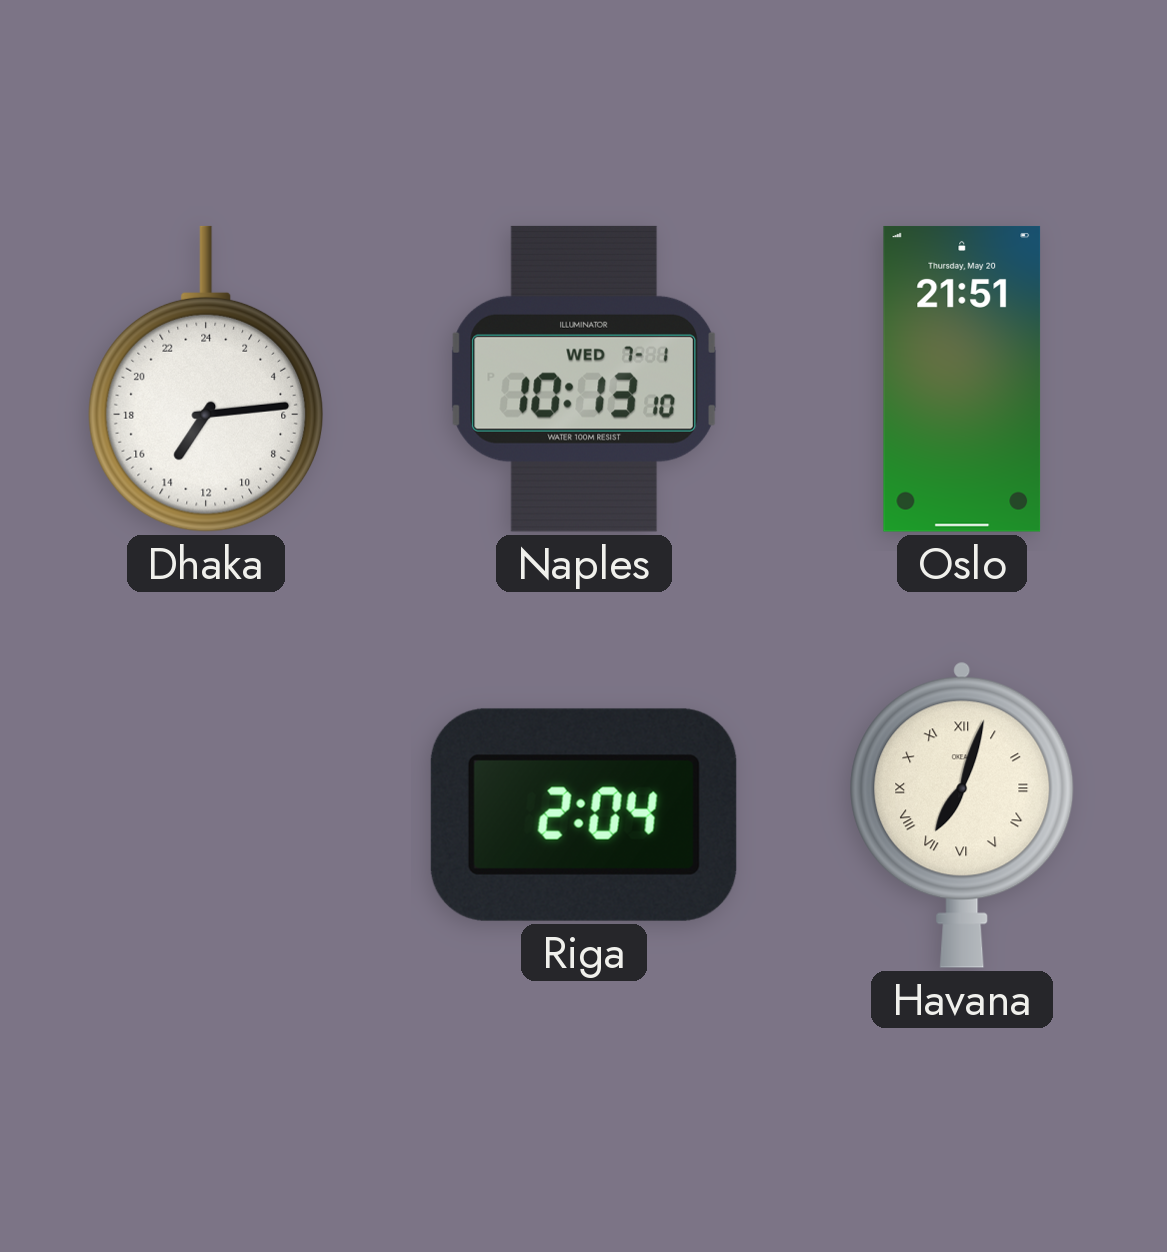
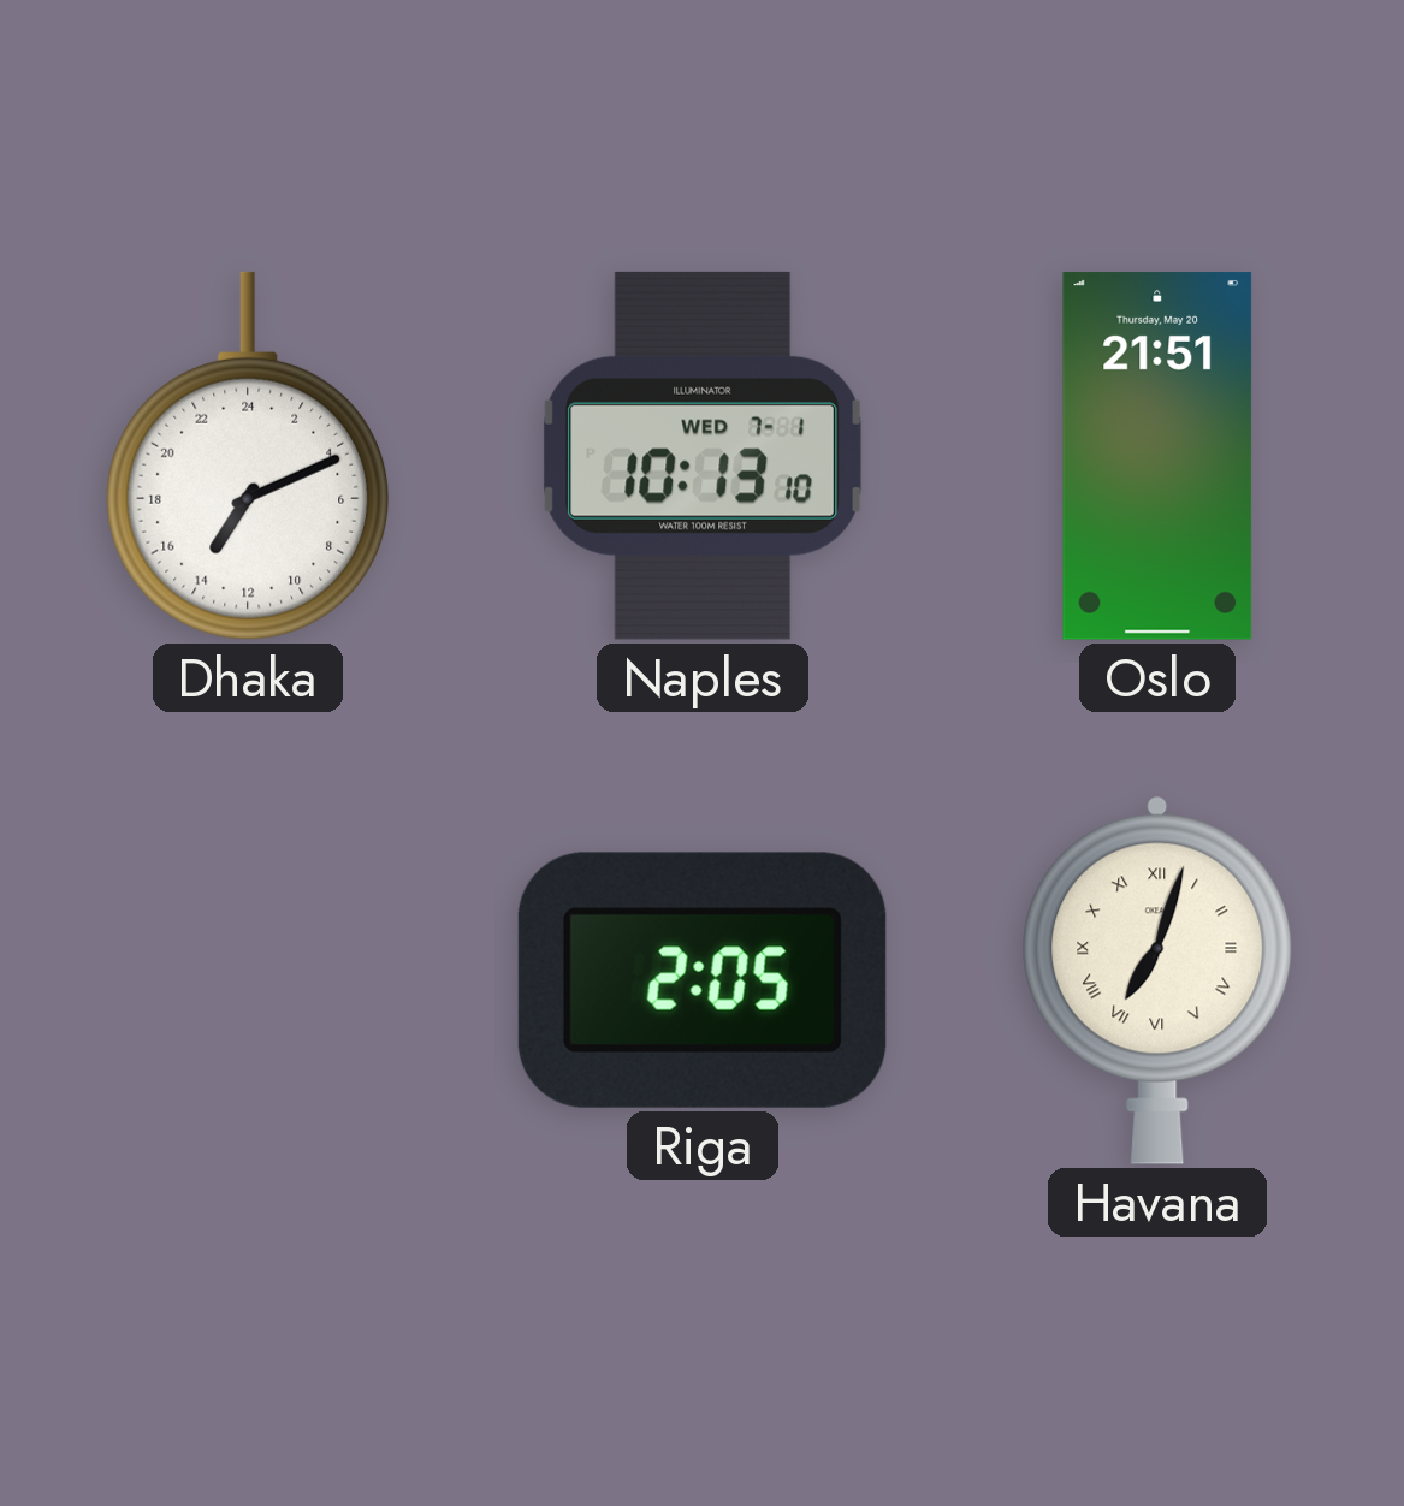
Dhaka: 14:14 -> 14:11
Riga: 2:04 -> 2:05
